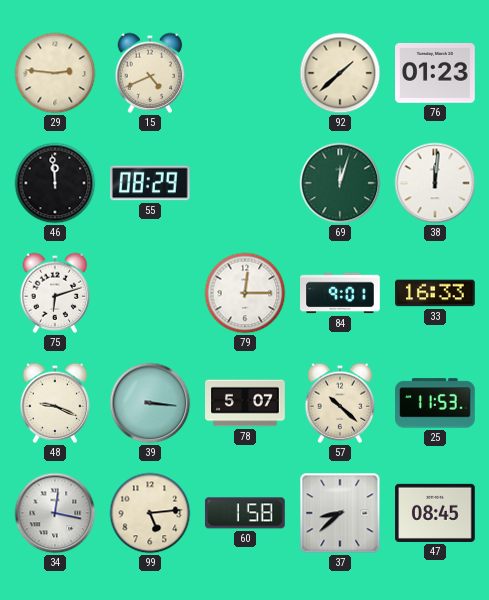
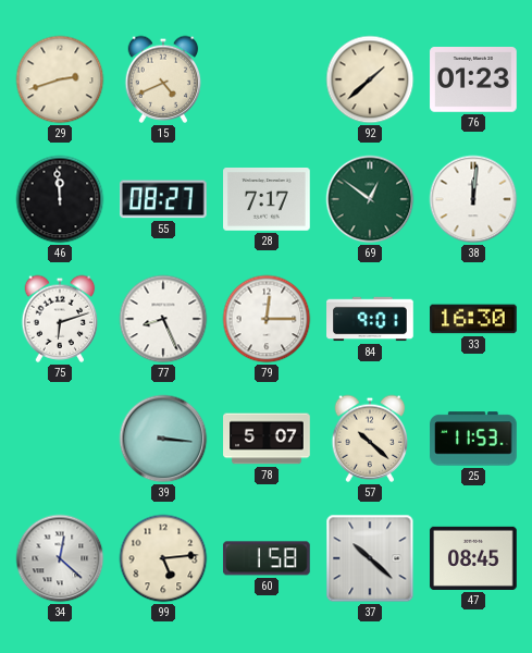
29: 2:46 -> 2:42
55: 08:29 -> 08:27
28: none -> 7:17
69: 12:03 -> 12:51
77: none -> 8:26
33: 16:33 -> 16:30
48: 9:19 -> none
34: 12:17 -> 12:22
37: 8:38 -> 10:22
